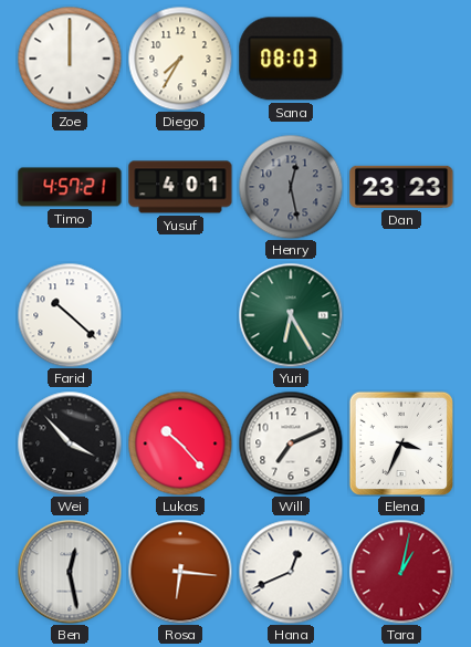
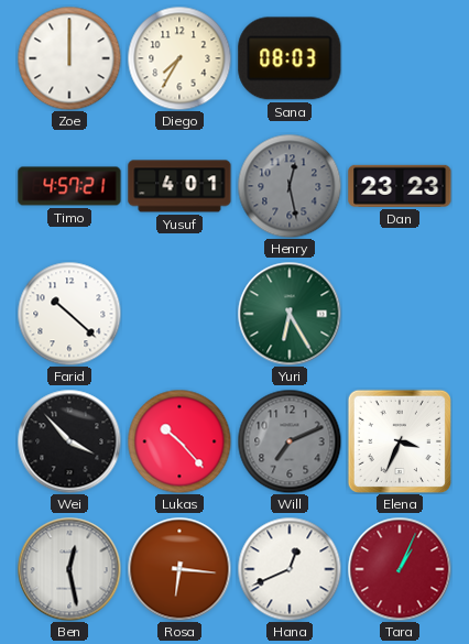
Will dial: white -> grey
Tara: 1:02 -> 1:04
